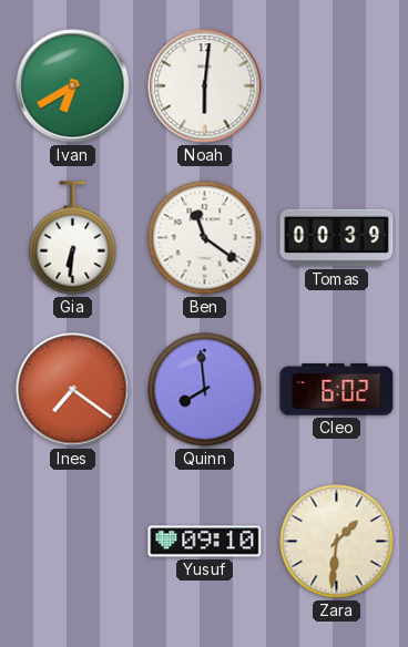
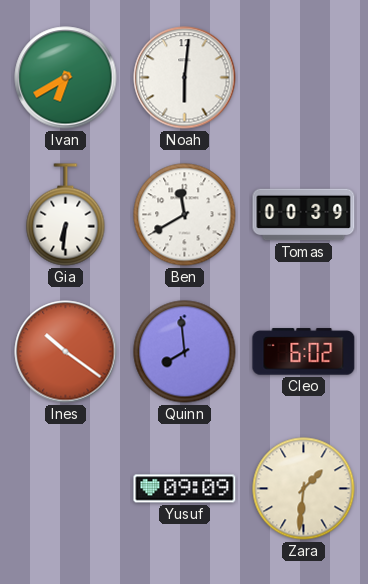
Ben: 11:21 -> 11:40
Ines: 7:21 -> 10:21
Yusuf: 09:10 -> 09:09
